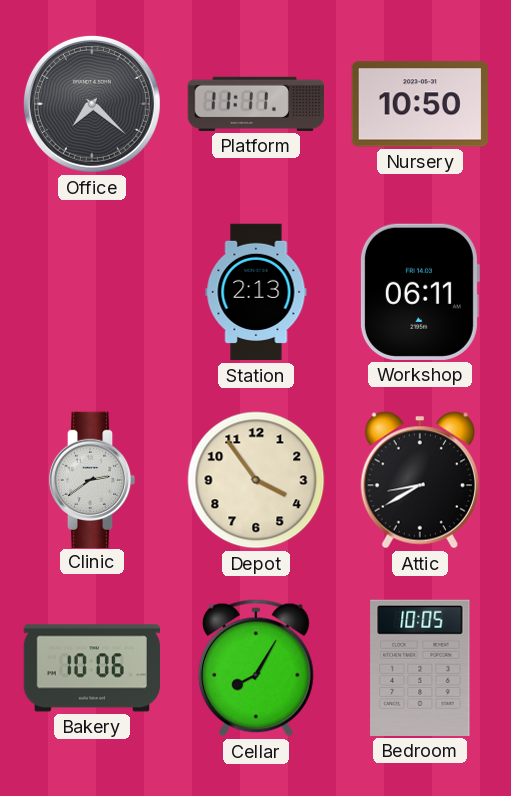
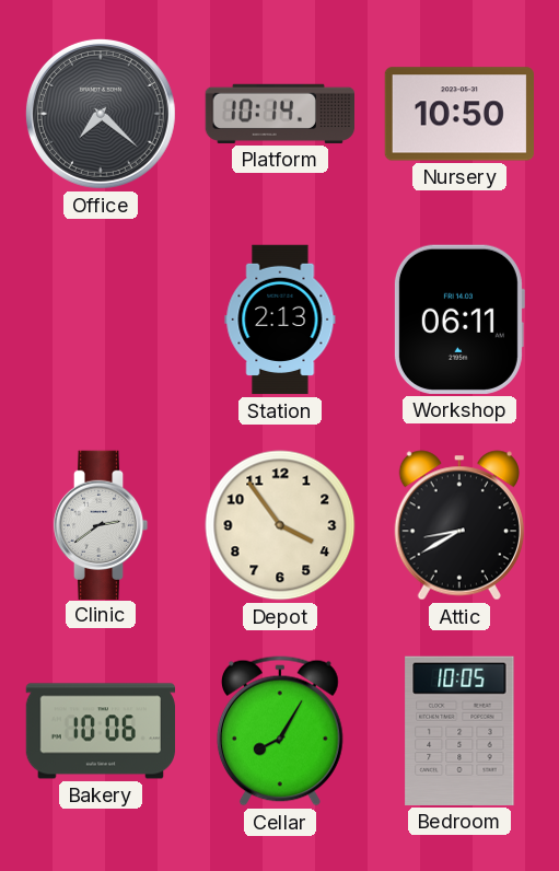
Platform: 11:11 -> 10:14
